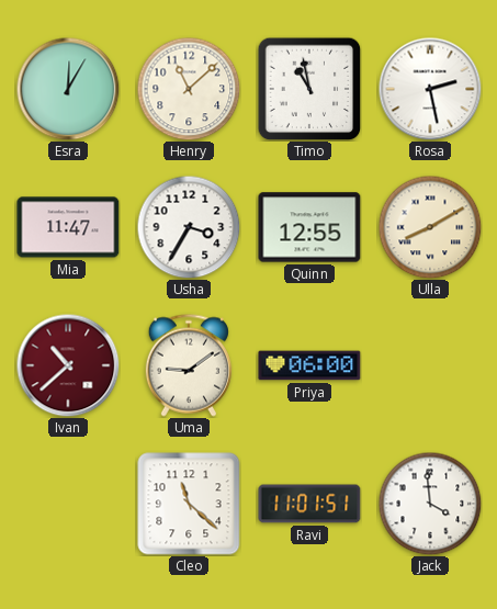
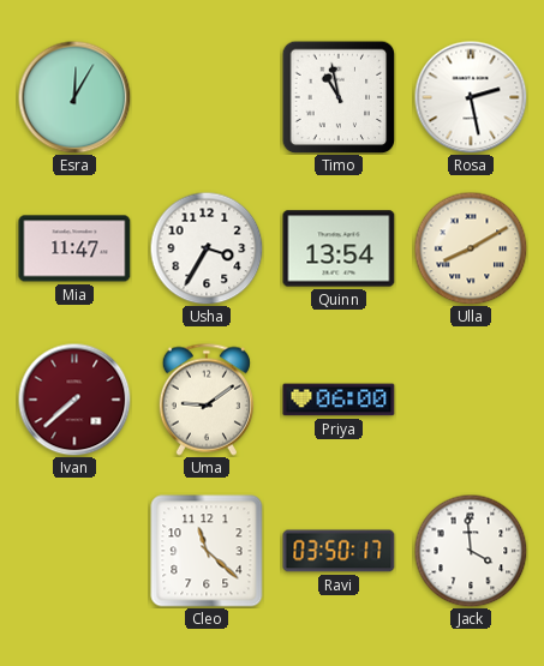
Henry: 11:08 -> none
Quinn: 12:55 -> 13:54
Ivan: 10:38 -> 7:38
Ravi: 11:01 -> 03:50
